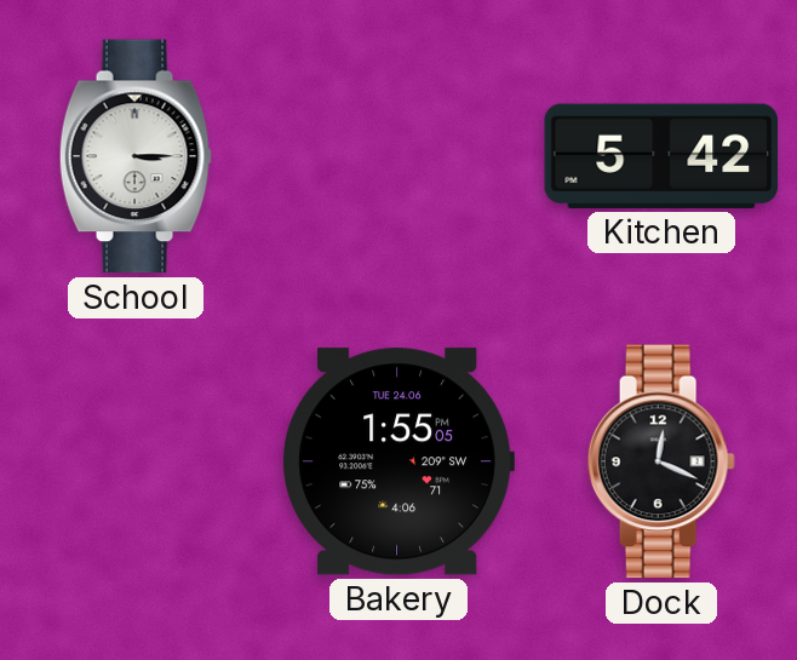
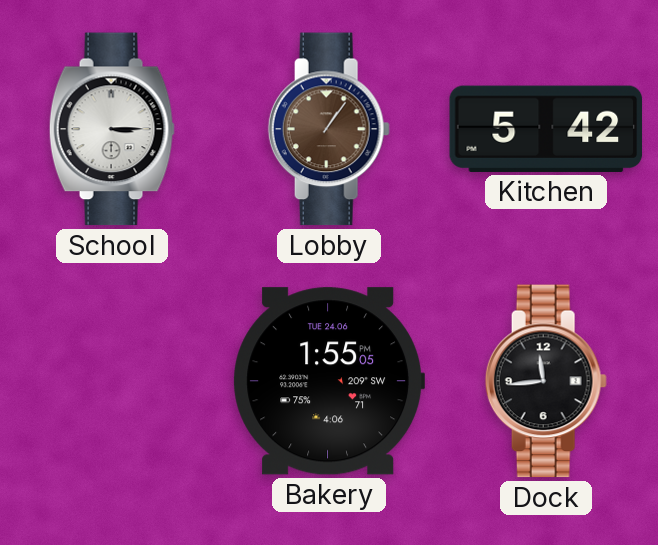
Lobby: none -> 1:06
Dock: 12:19 -> 11:44
